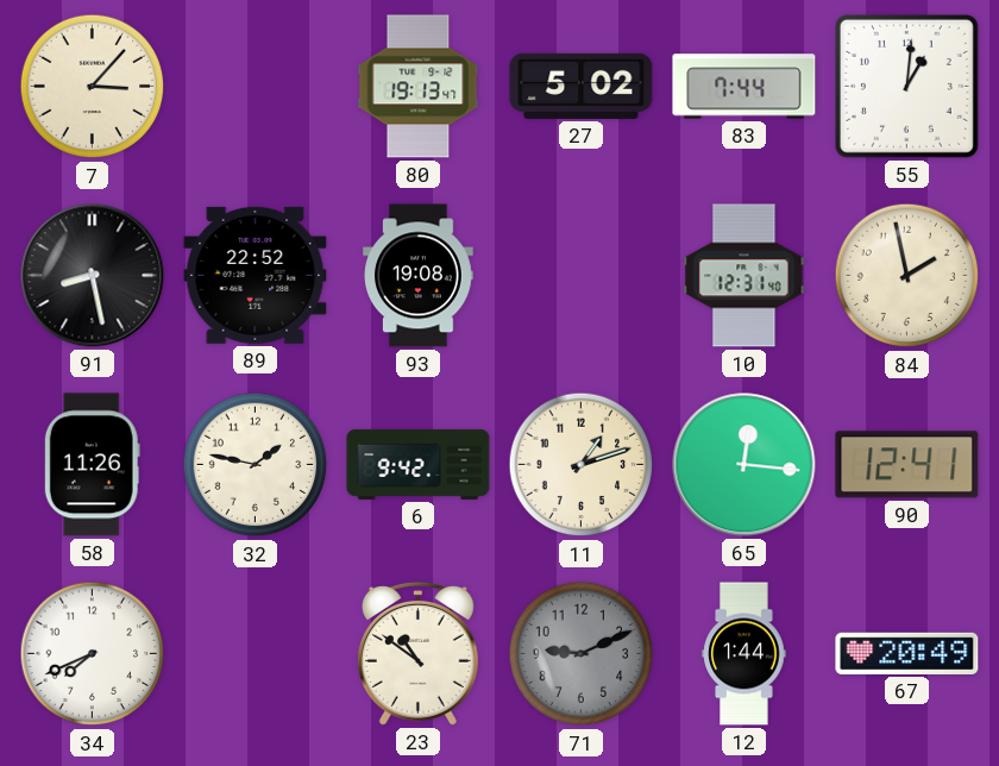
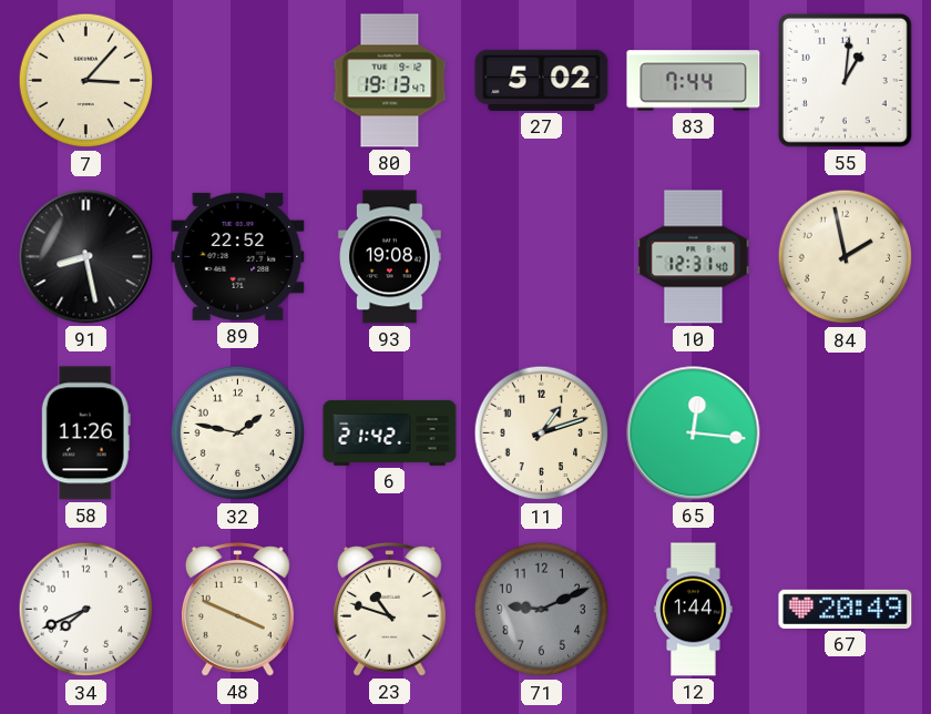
6: 9:42 -> 21:42
90: 12:41 -> none
48: none -> 3:49
23: 10:51 -> 10:48
